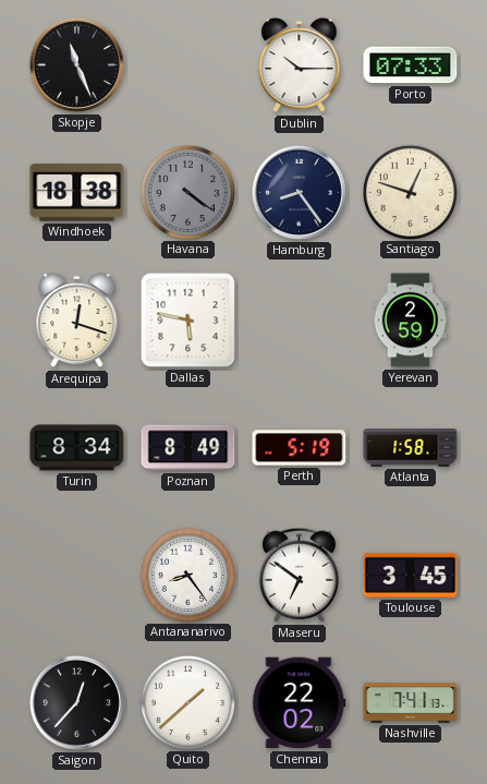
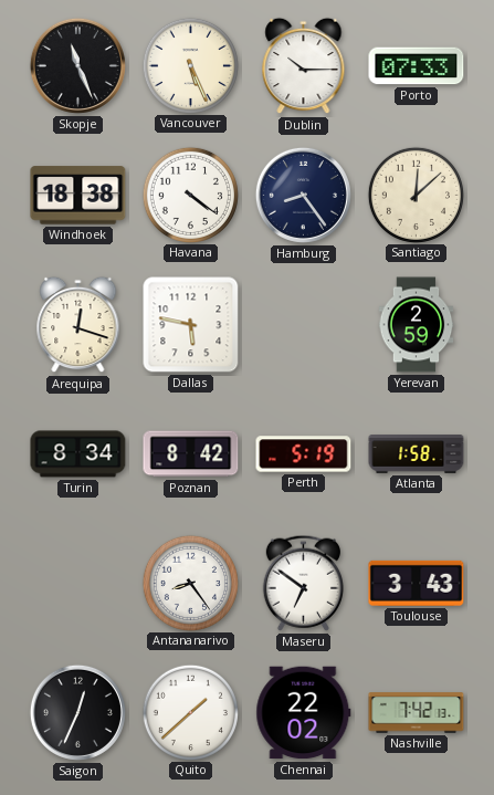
Vancouver: none -> 5:26
Havana dial: grey -> white
Santiago: 12:48 -> 12:08
Poznan: 8:49 -> 8:42
Toulouse: 3:45 -> 3:43
Saigon: 12:37 -> 12:34
Nashville: 7:41 -> 7:42
